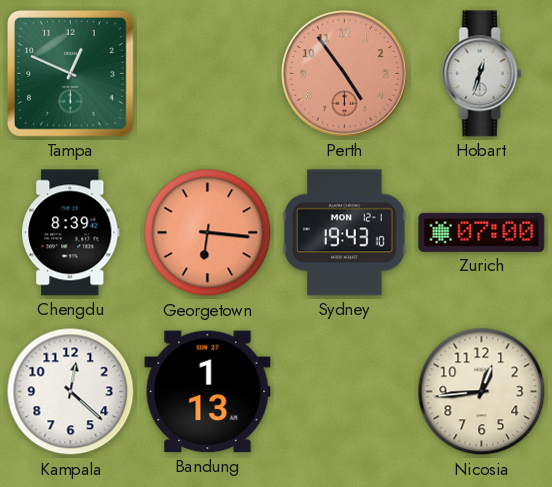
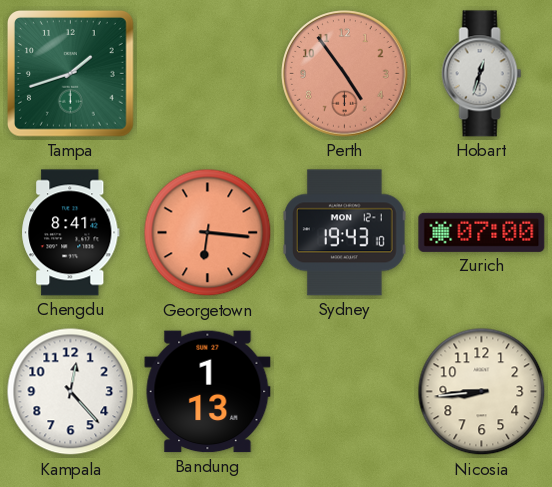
Tampa: 12:49 -> 1:42
Chengdu: 8:39 -> 8:41
Kampala: 12:22 -> 12:23
Nicosia: 12:44 -> 8:44
